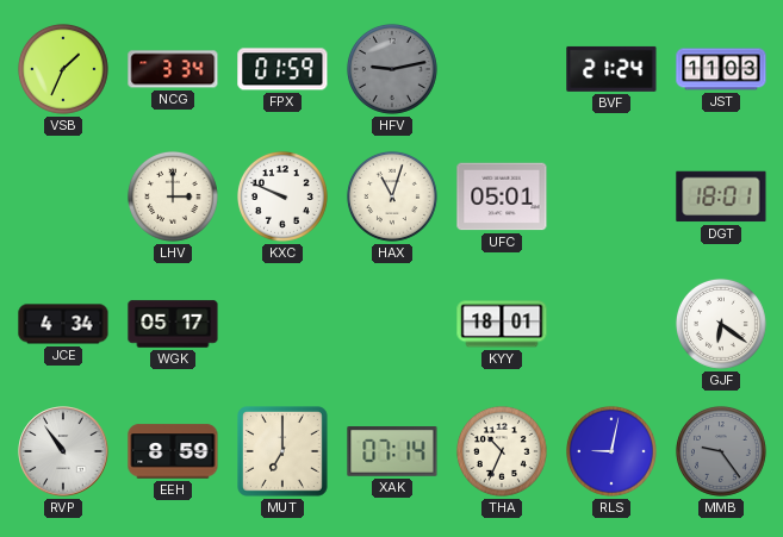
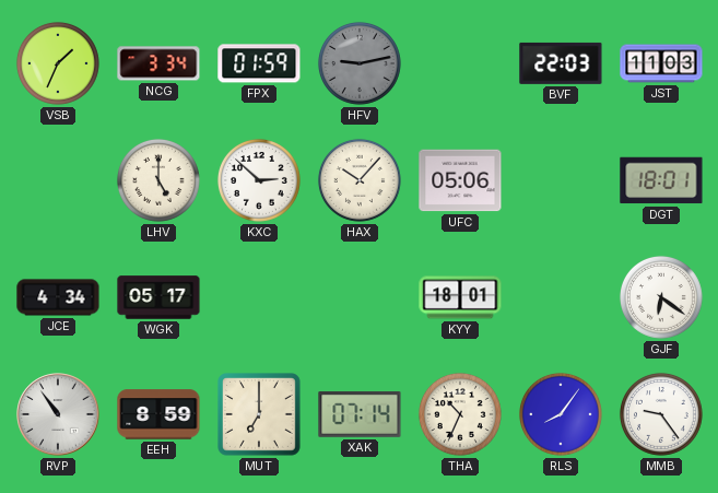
BVF: 21:24 -> 22:03
LHV: 3:00 -> 5:00
KXC: 9:49 -> 2:52
HAX: 11:03 -> 10:07
UFC: 05:01 -> 05:06
RLS: 9:02 -> 8:06
MMB dial: grey -> white
